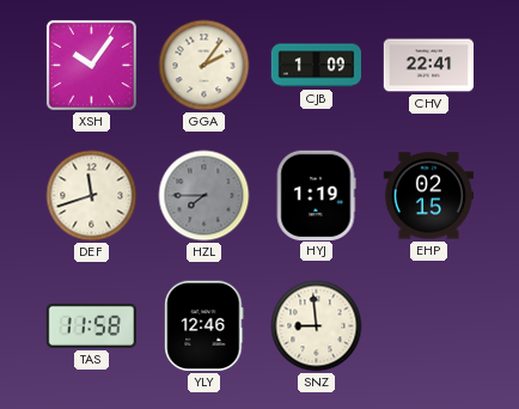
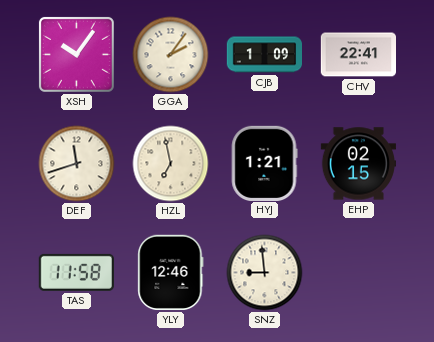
HZL: 7:45 -> 6:58
HZL dial: grey -> cream
HYJ: 1:19 -> 1:21
